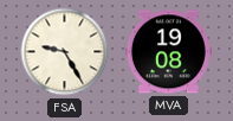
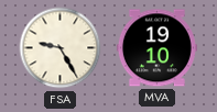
MVA: 19:08 -> 19:10
